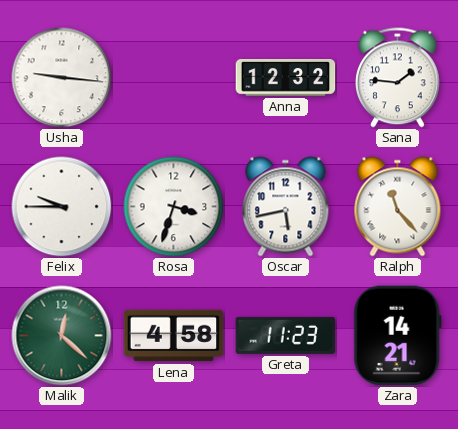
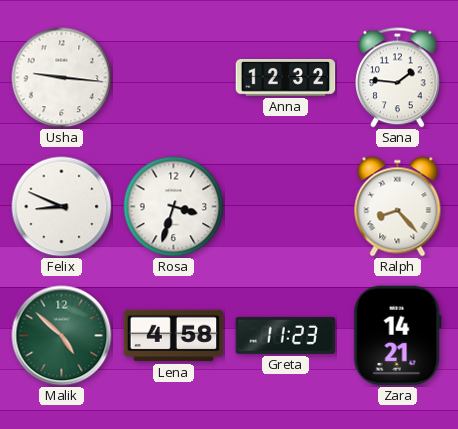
Felix: 9:45 -> 8:49
Oscar: 5:43 -> none
Ralph: 11:23 -> 8:23
Malik: 12:22 -> 4:52
